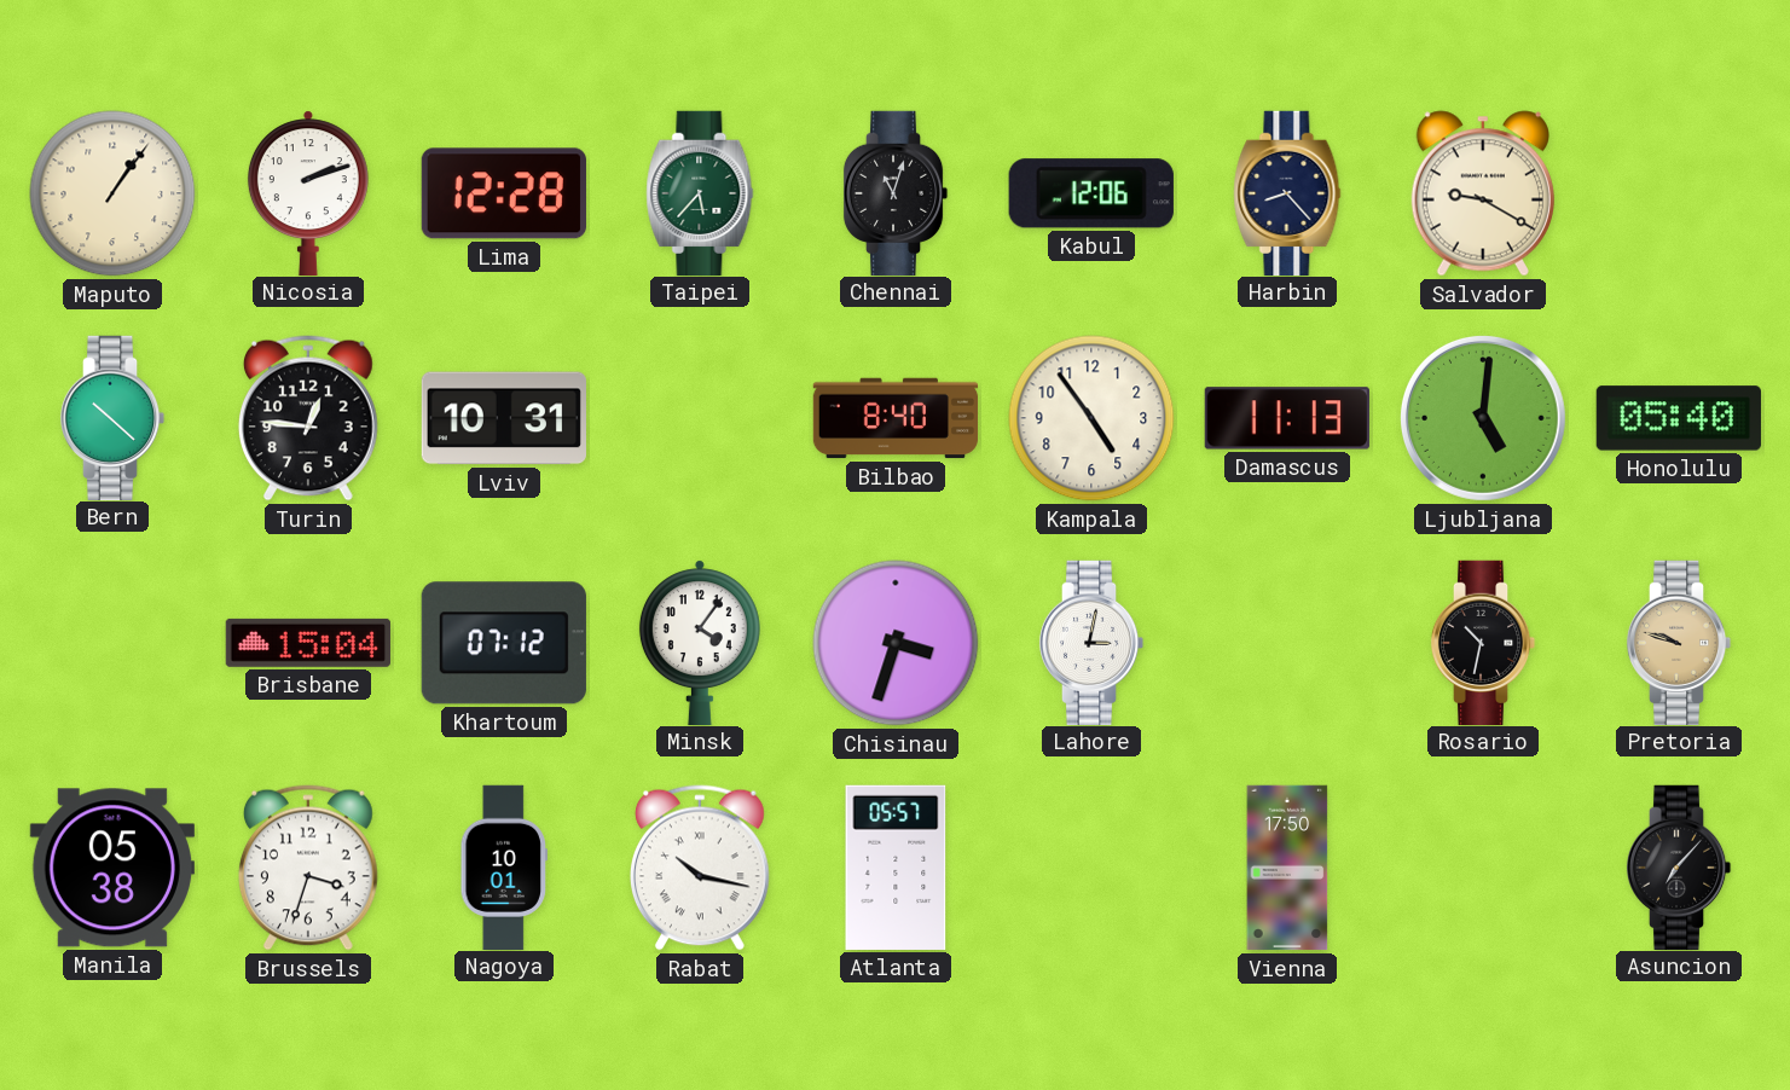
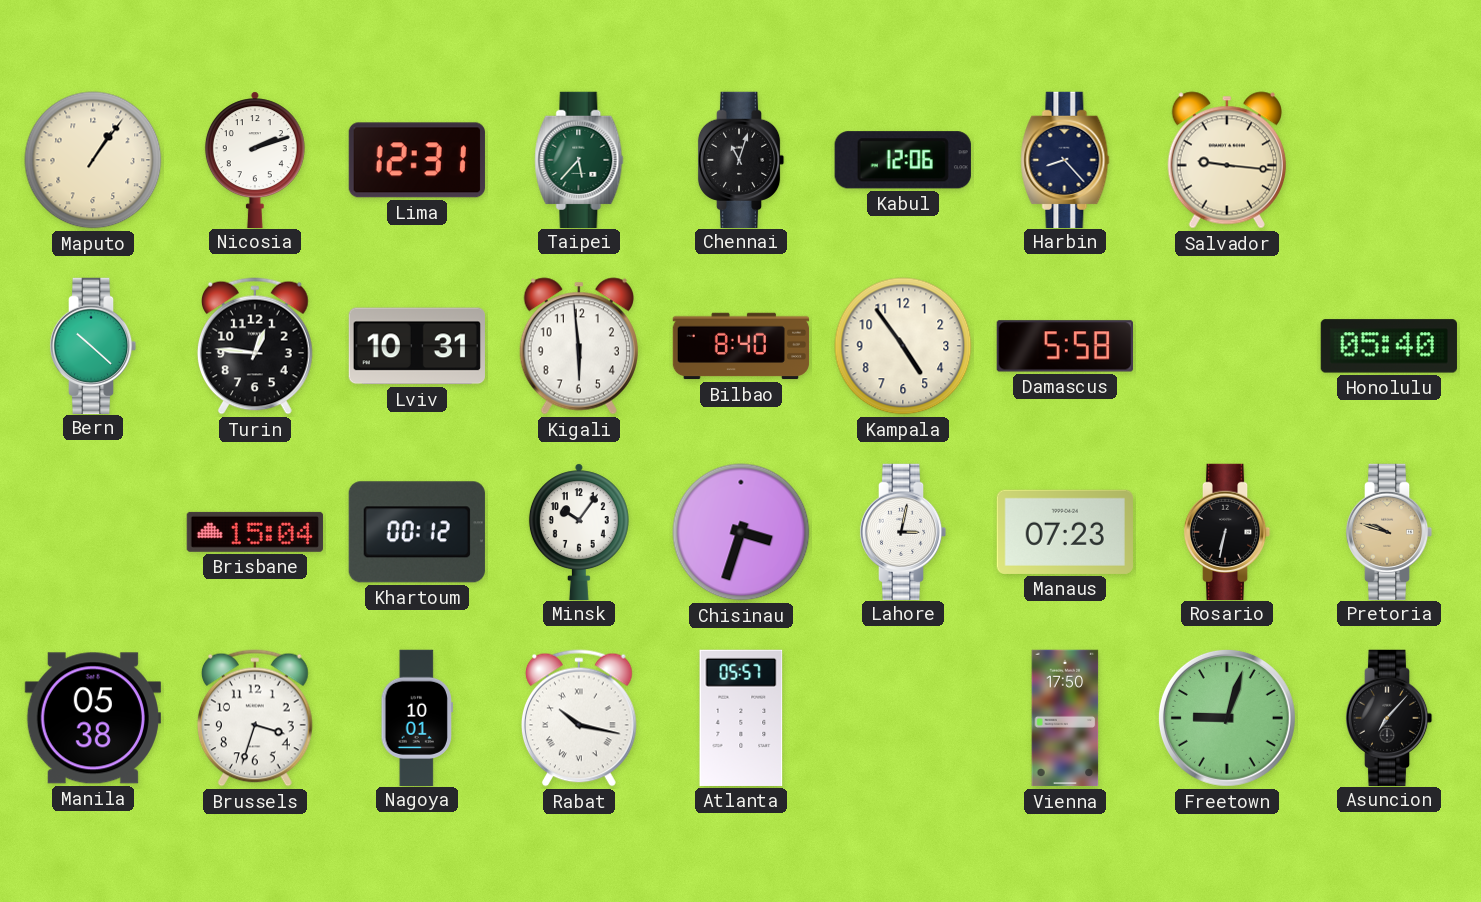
Lima: 12:28 -> 12:31
Salvador: 9:20 -> 9:16
Kigali: none -> 5:59
Damascus: 11:13 -> 5:58
Ljubljana: 5:01 -> none
Khartoum: 07:12 -> 00:12
Minsk: 4:06 -> 10:06
Manaus: none -> 07:23
Rosario: 10:32 -> 6:32
Freetown: none -> 9:03
